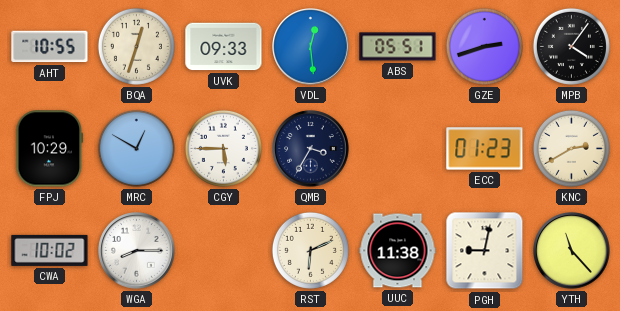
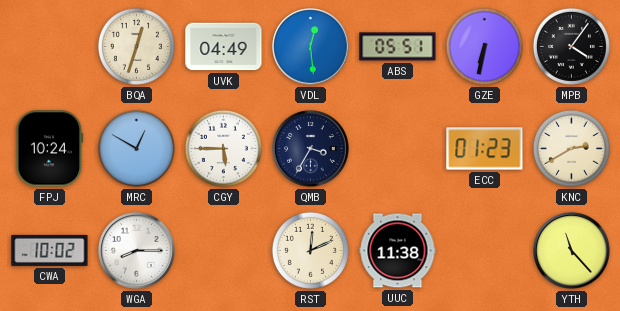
AHT: 10:55 -> none
UVK: 09:33 -> 04:49
GZE: 2:42 -> 6:32
FPJ: 10:29 -> 10:24
RST: 6:11 -> 12:11
PGH: 9:02 -> none
